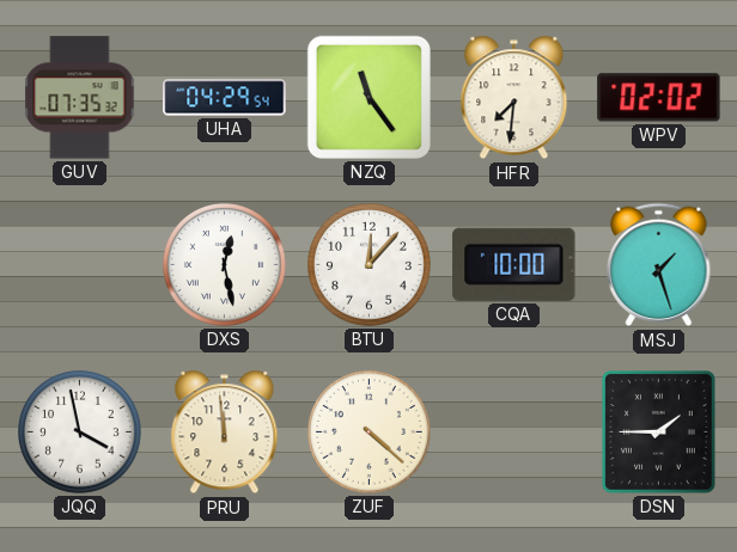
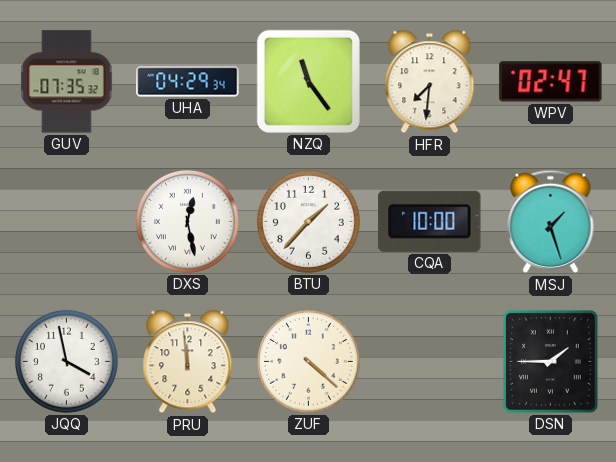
UHA: 04:29:54 -> 04:29:34
WPV: 02:02 -> 02:47
BTU: 12:07 -> 1:37
